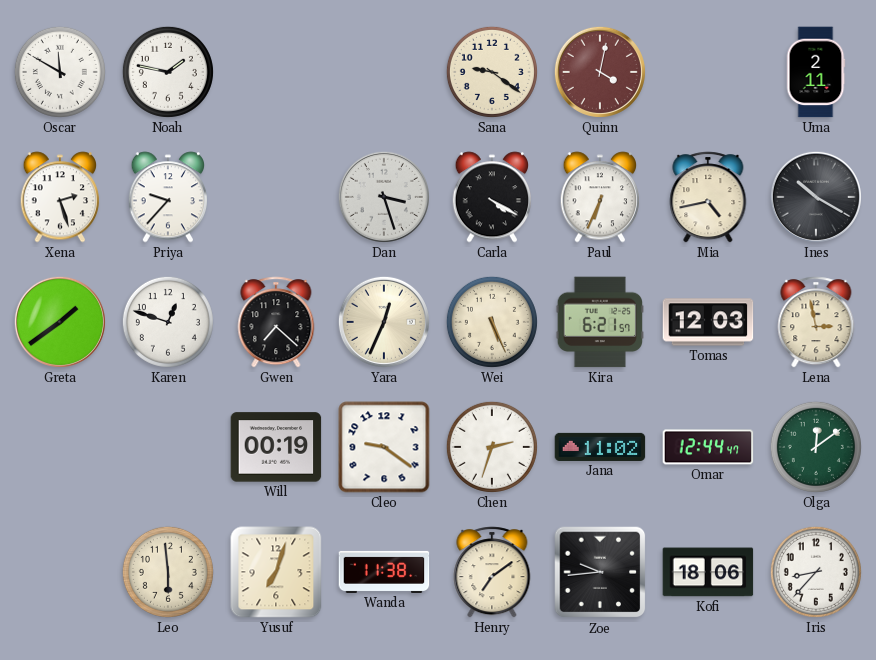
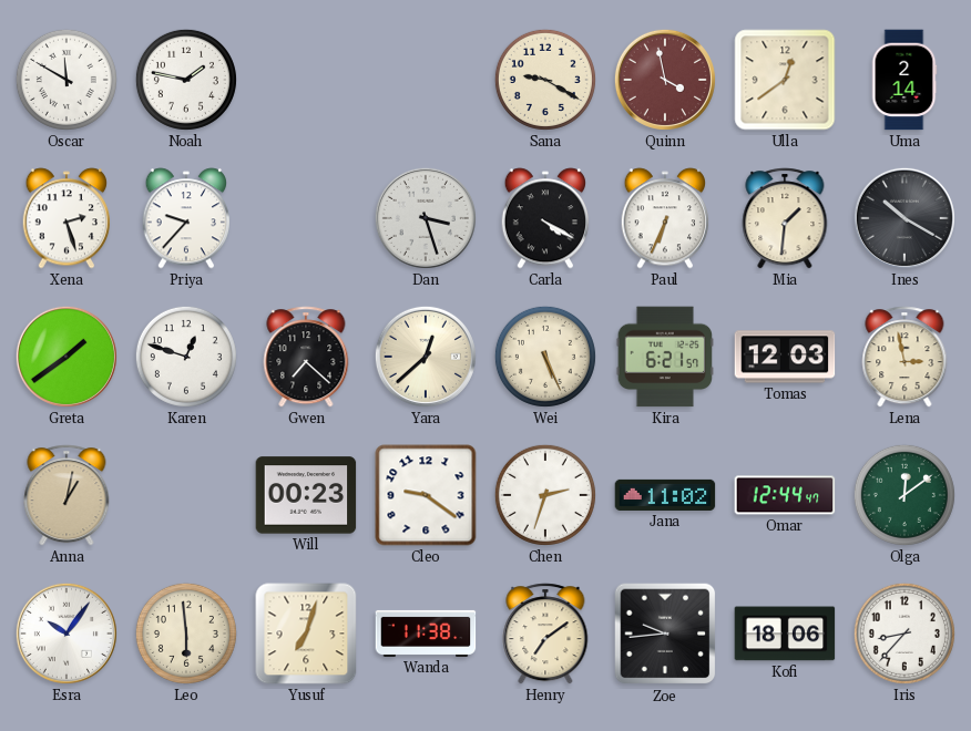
Sana: 9:21 -> 9:20
Quinn: 4:02 -> 3:58
Ulla: none -> 12:39
Uma: 2:11 -> 2:14
Mia: 4:43 -> 1:31
Yara: 12:34 -> 12:38
Anna: none -> 1:02
Will: 00:19 -> 00:23
Esra: none -> 10:06
